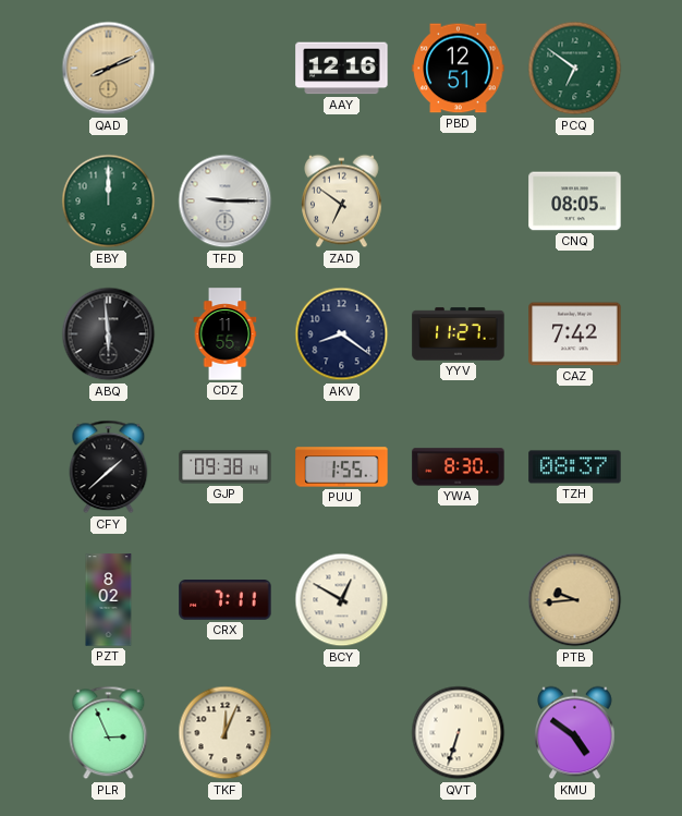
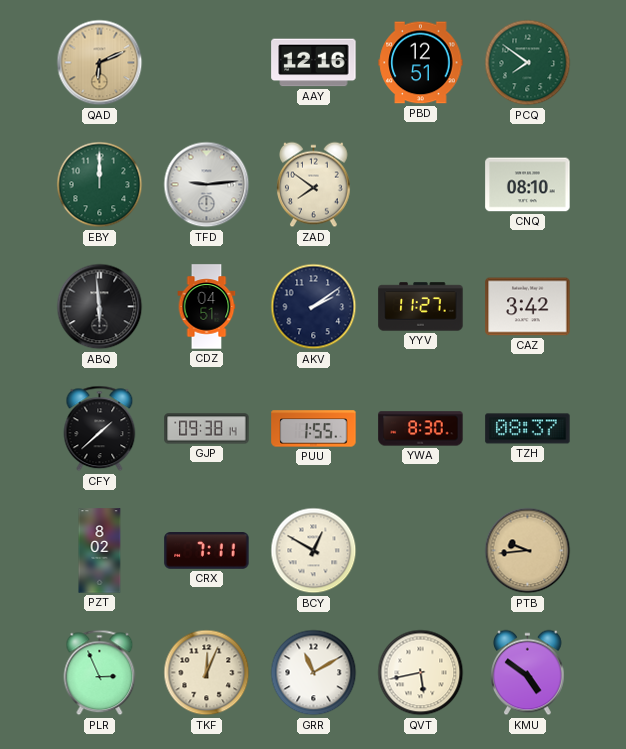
QAD: 8:11 -> 6:11
PCQ: 6:51 -> 7:51
TFD: 9:15 -> 9:14
ZAD: 6:51 -> 7:51
CNQ: 08:05 -> 08:10
CDZ: 11:55 -> 04:51
AKV: 8:21 -> 2:09
CAZ: 7:42 -> 3:42
GRR: none -> 11:10
QVT: 6:33 -> 5:43
